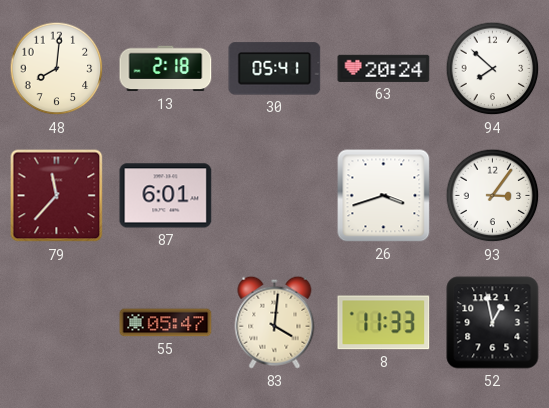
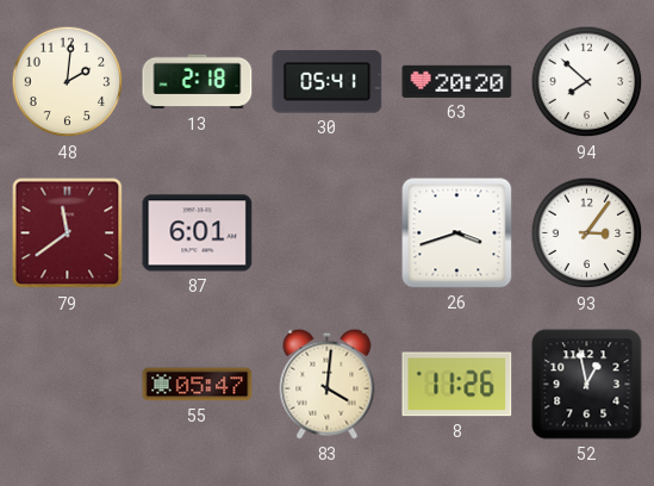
48: 8:01 -> 2:01
63: 20:24 -> 20:20
79: 11:37 -> 11:39
8: 11:33 -> 11:26
